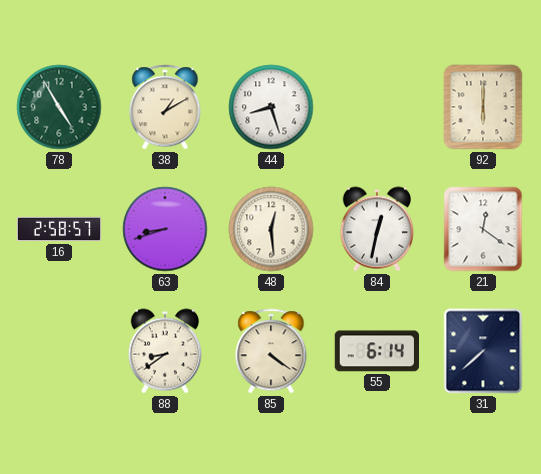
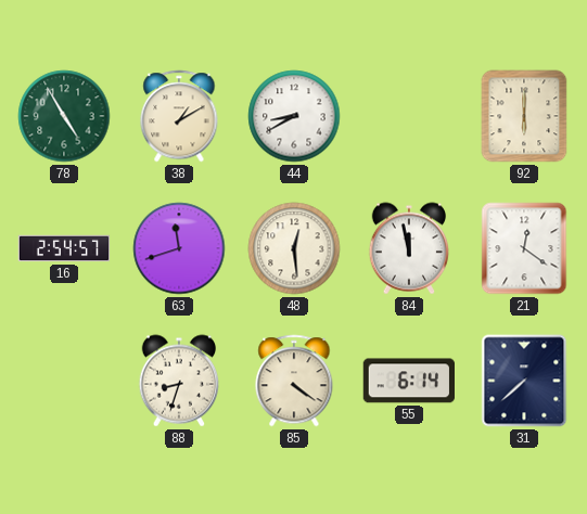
44: 8:27 -> 8:40
16: 2:58 -> 2:54
63: 8:42 -> 11:42
84: 12:32 -> 11:58
88: 8:39 -> 8:33
